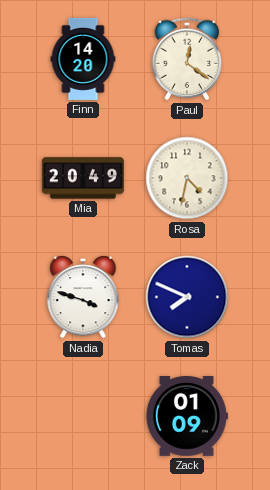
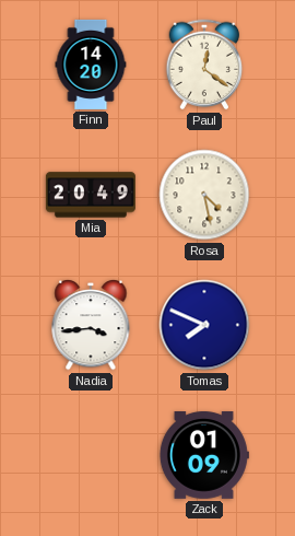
Rosa: 4:32 -> 4:28
Nadia: 3:48 -> 3:44
